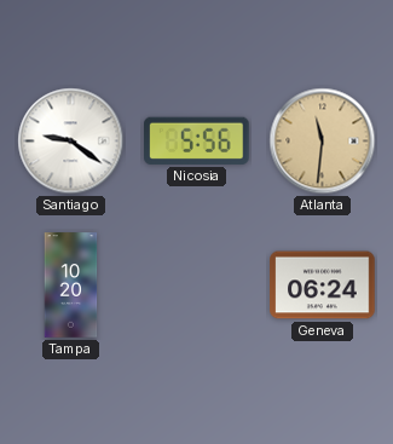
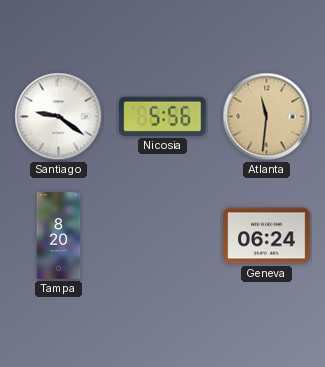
Tampa: 10:20 -> 8:20
